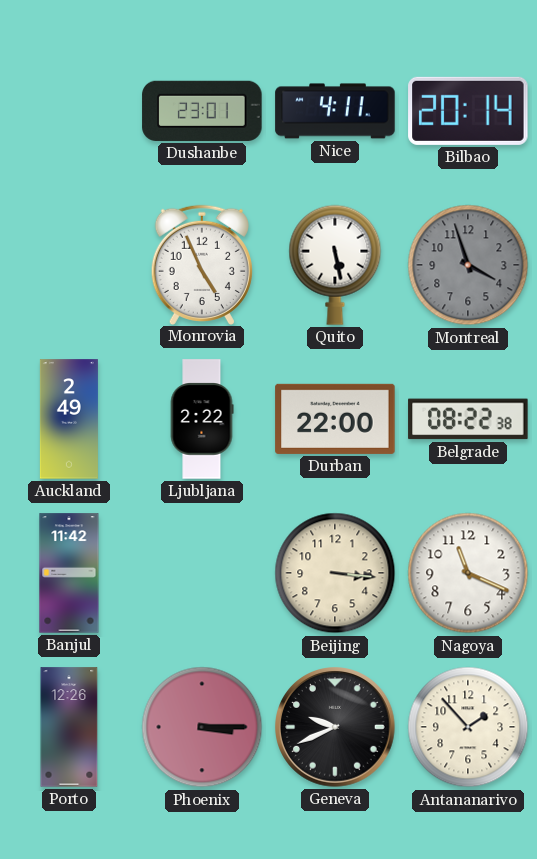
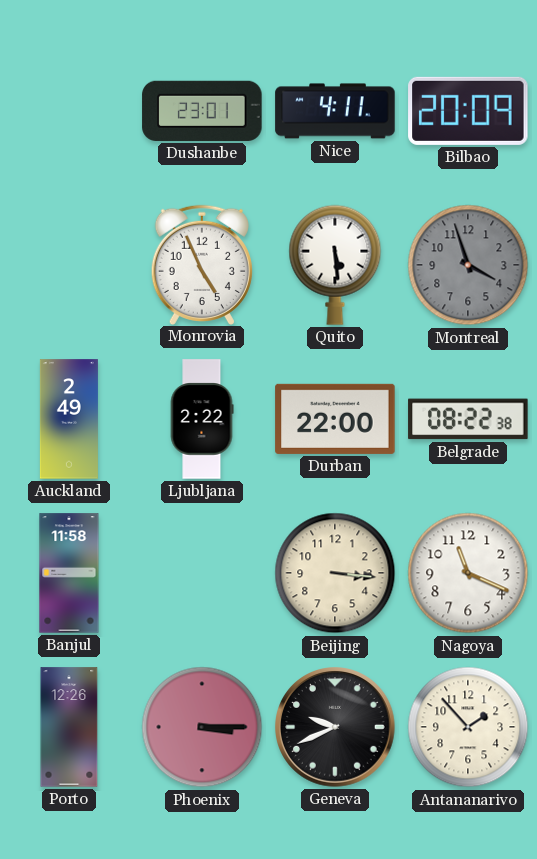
Bilbao: 20:14 -> 20:09
Quito: 5:28 -> 5:29
Banjul: 11:42 -> 11:58
